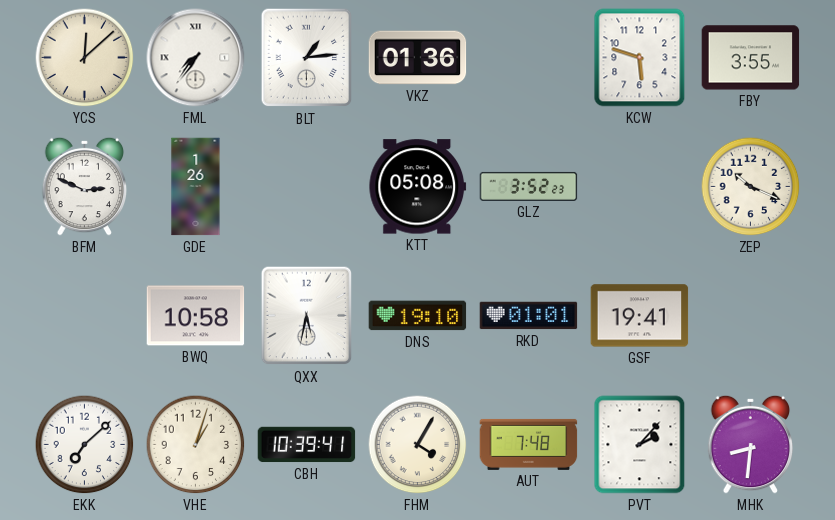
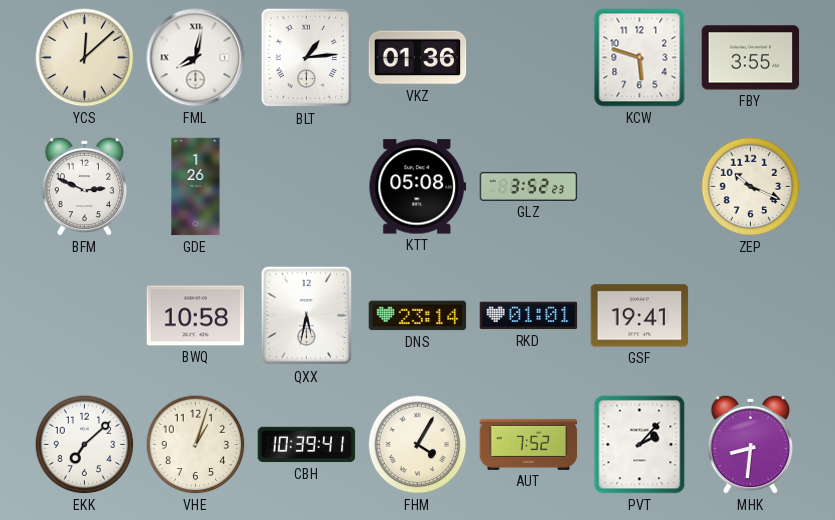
FML: 7:36 -> 8:02
DNS: 19:10 -> 23:14
AUT: 7:48 -> 7:52
